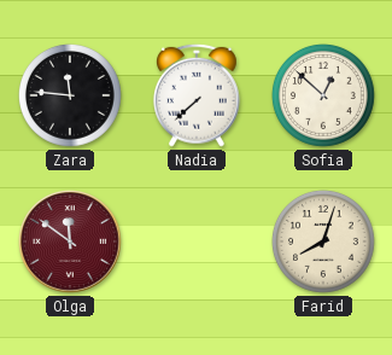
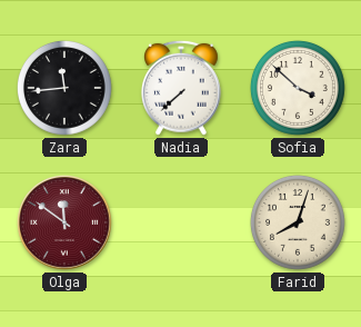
Zara: 11:46 -> 11:44
Sofia: 12:52 -> 3:52
